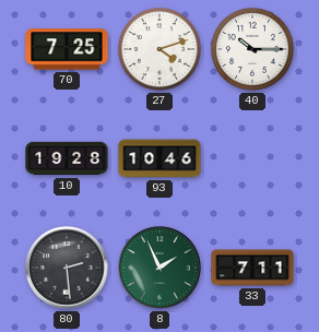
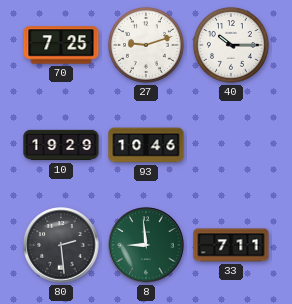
27: 4:12 -> 9:12
10: 19:28 -> 19:29
8: 1:56 -> 8:59
